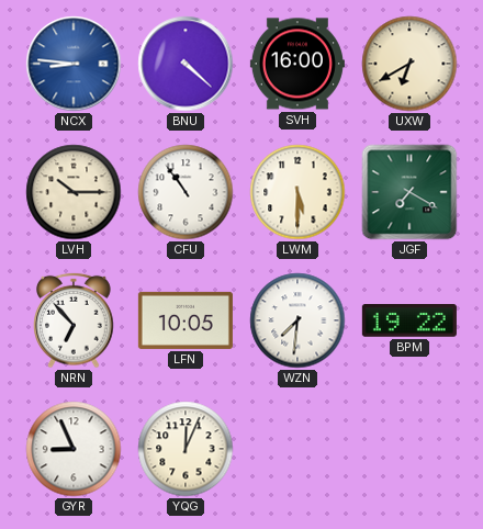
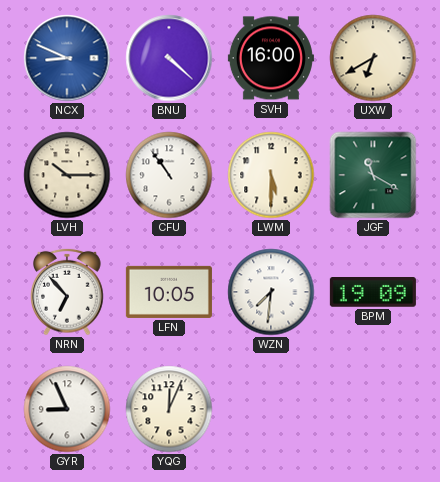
NCX: 8:46 -> 8:49
JGF: 7:20 -> 11:20
BPM: 19:22 -> 19:09
